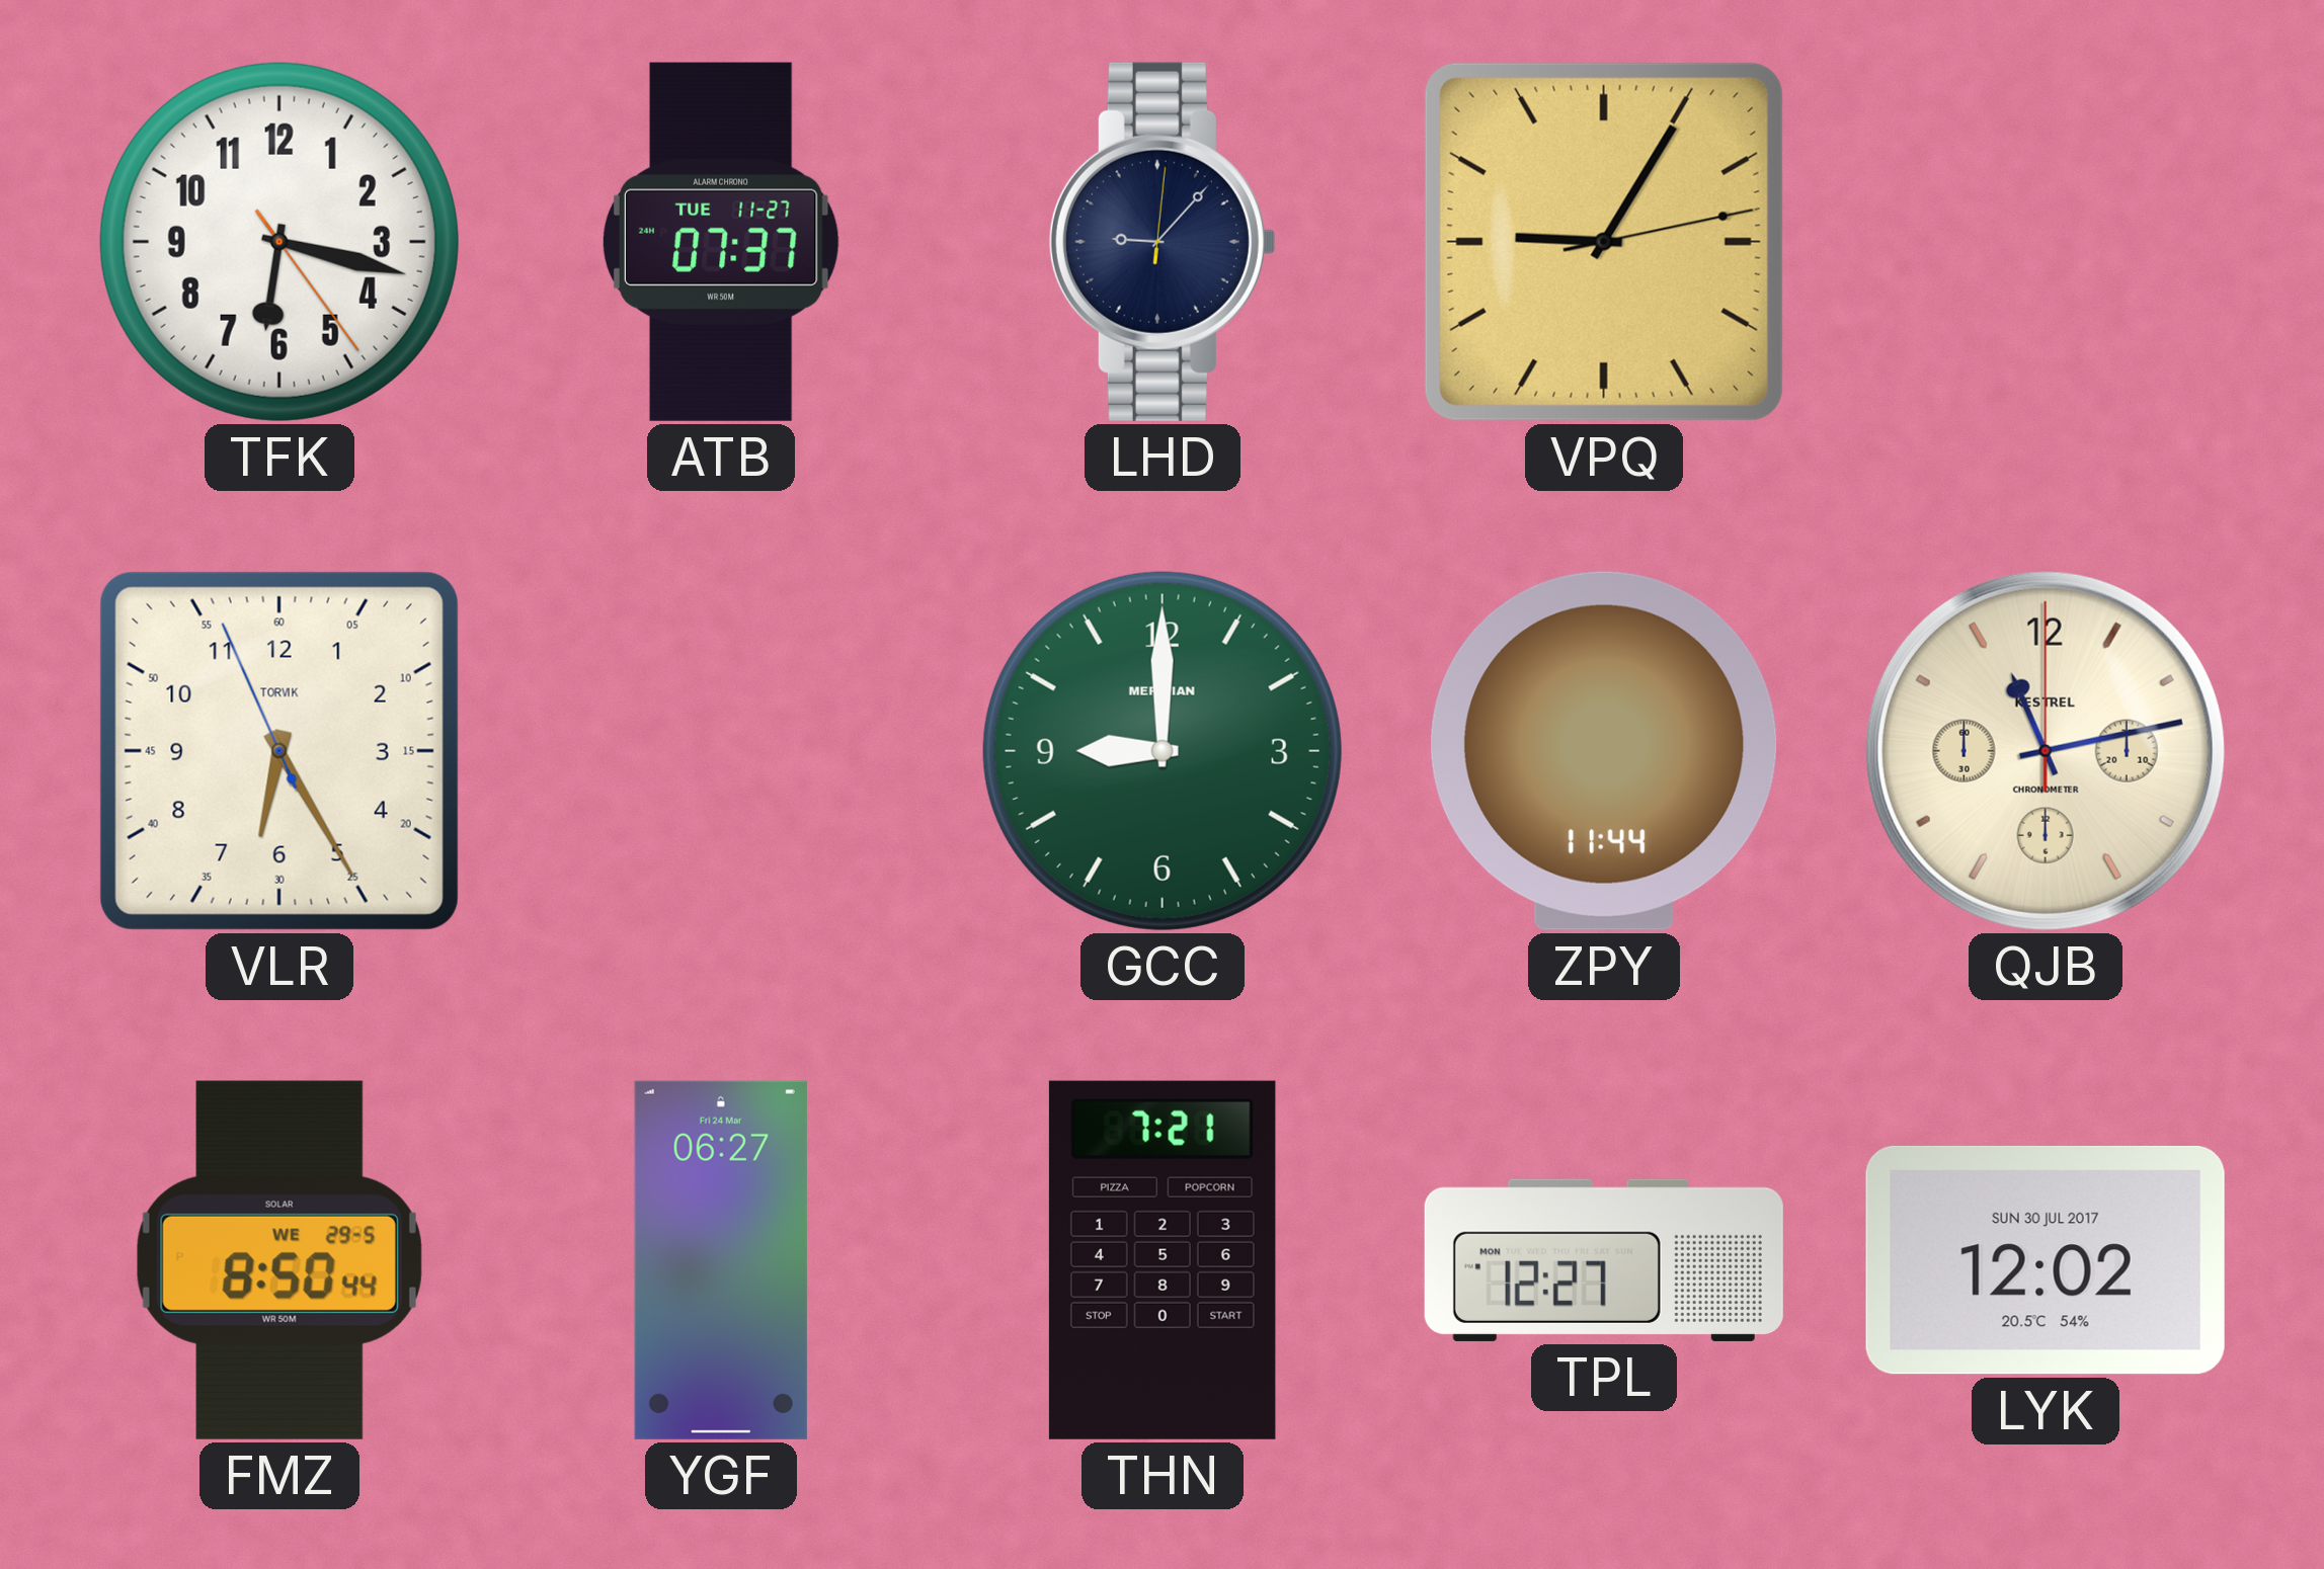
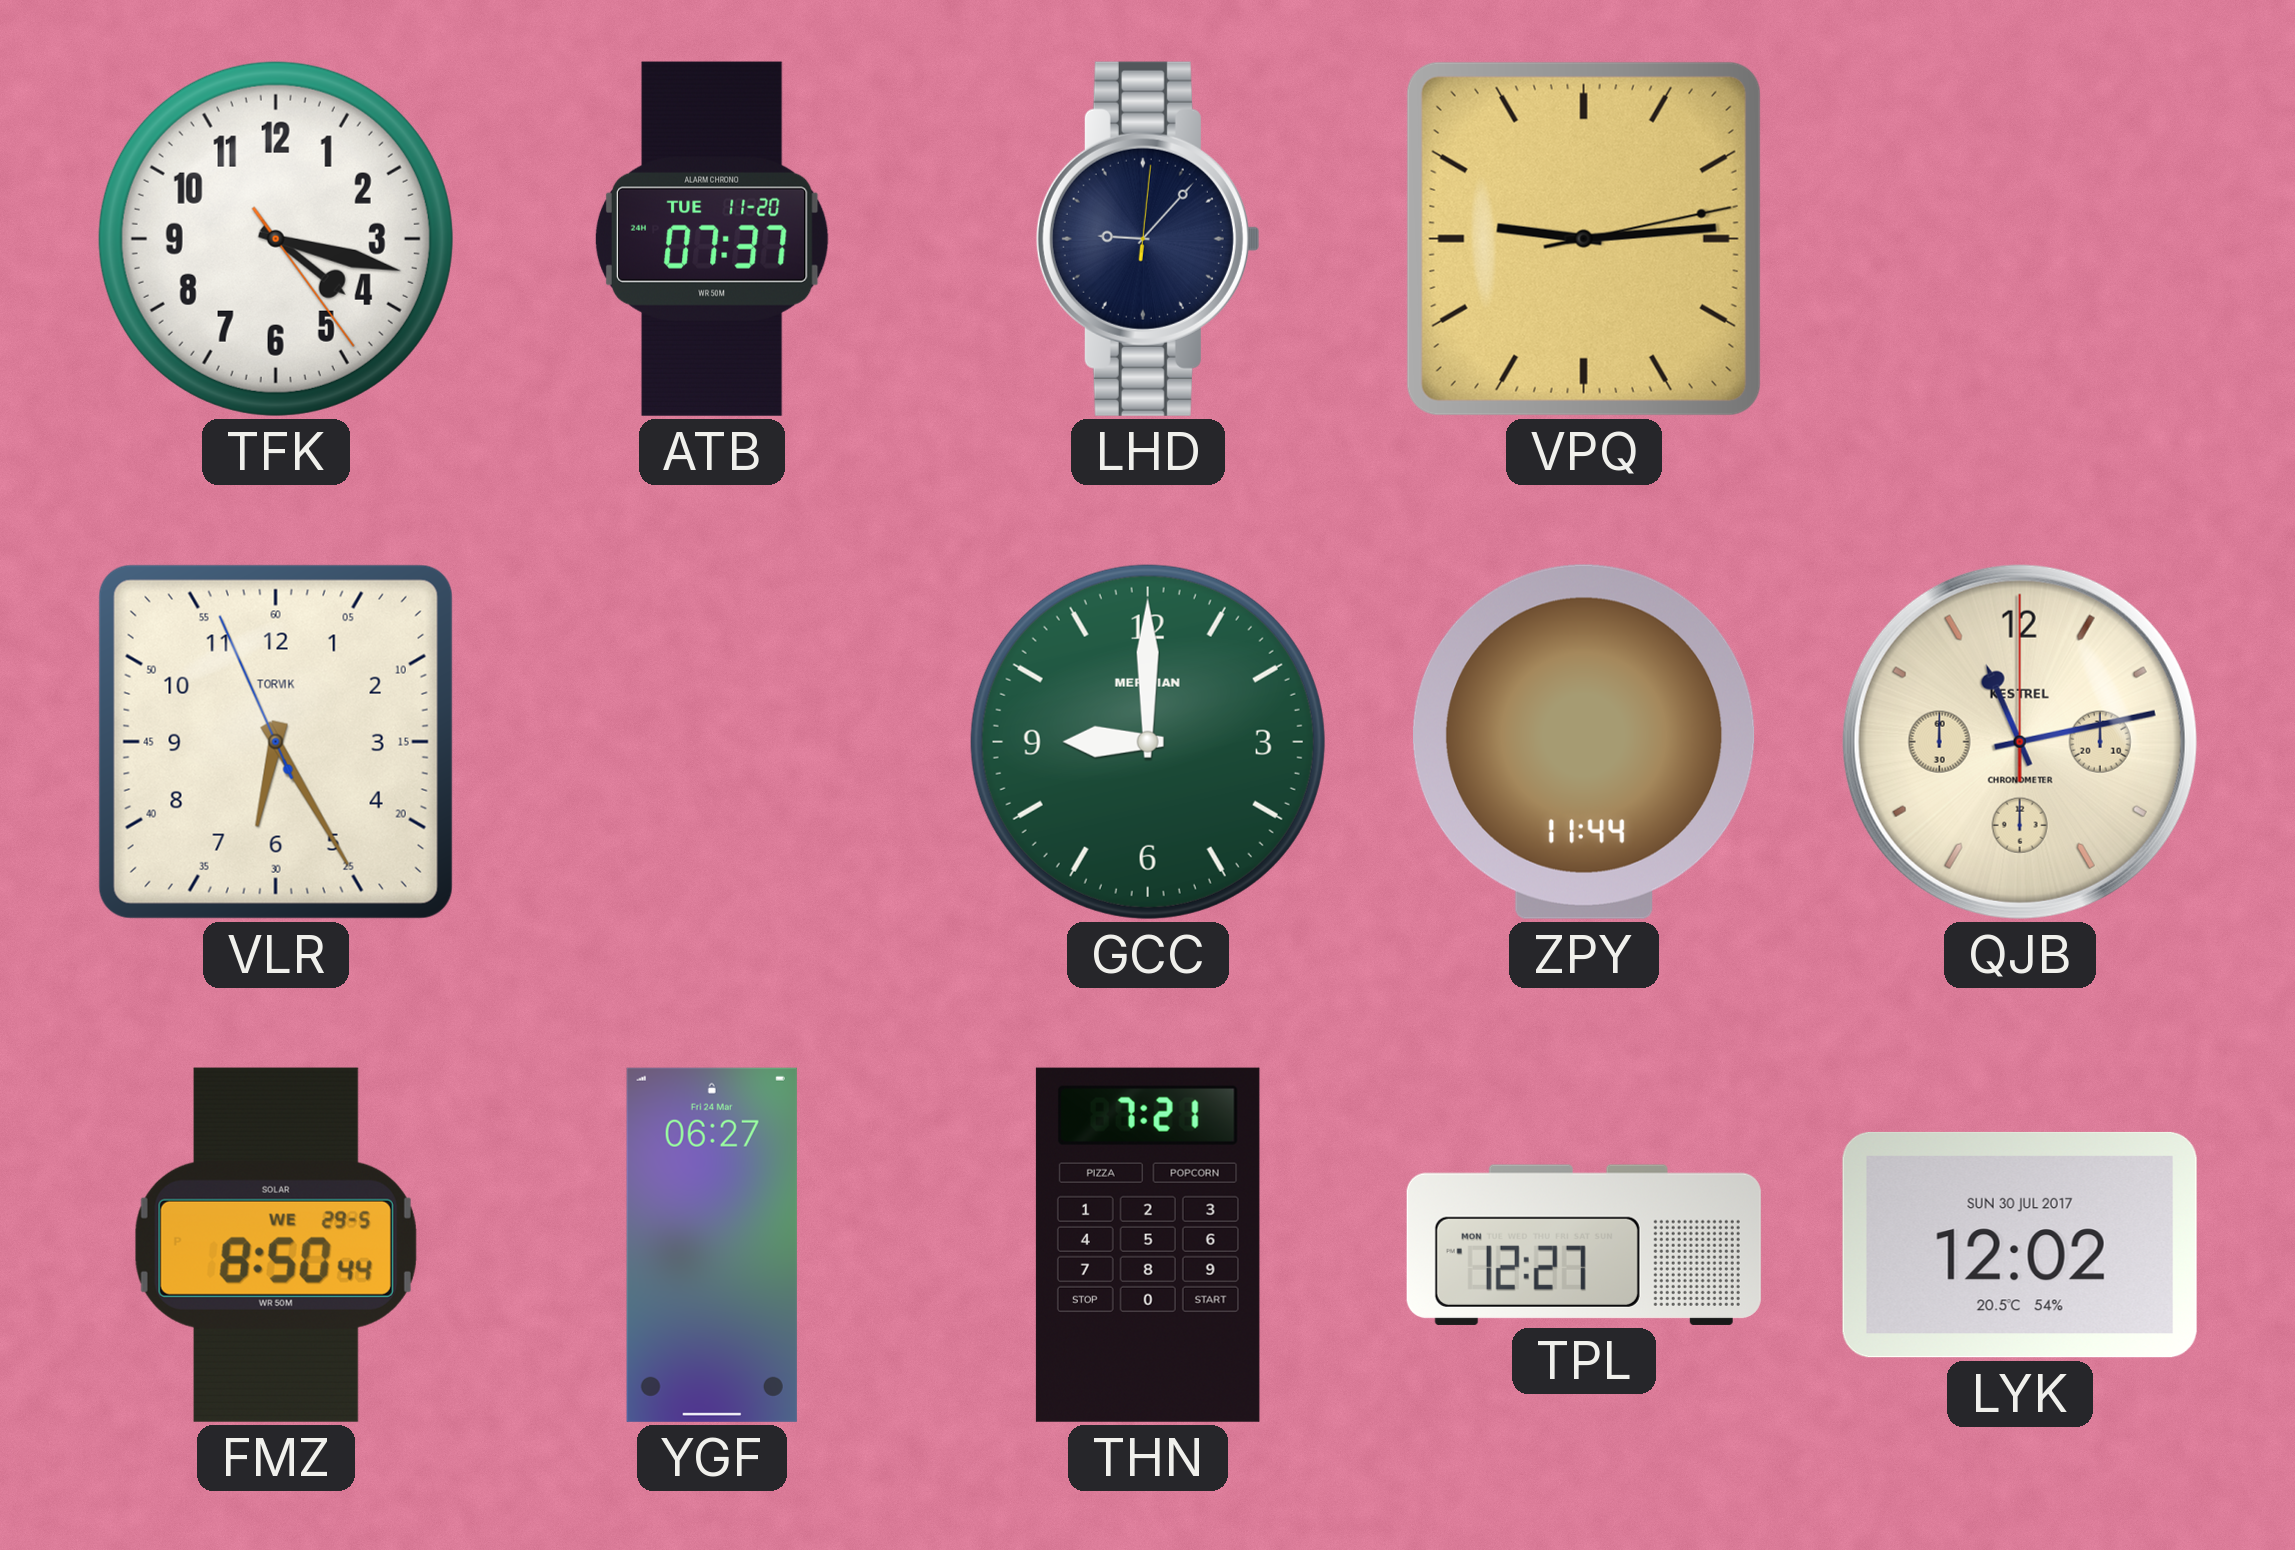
TFK: 6:17 -> 4:17
ATB date: TUE 11-27 -> TUE 11-20
VPQ: 9:05 -> 9:14
